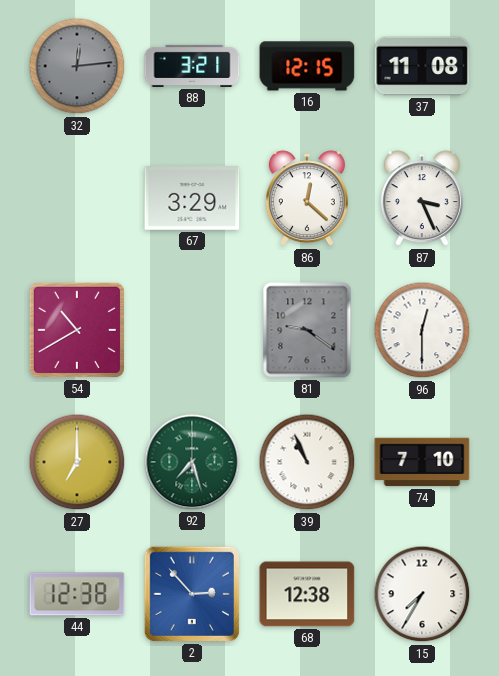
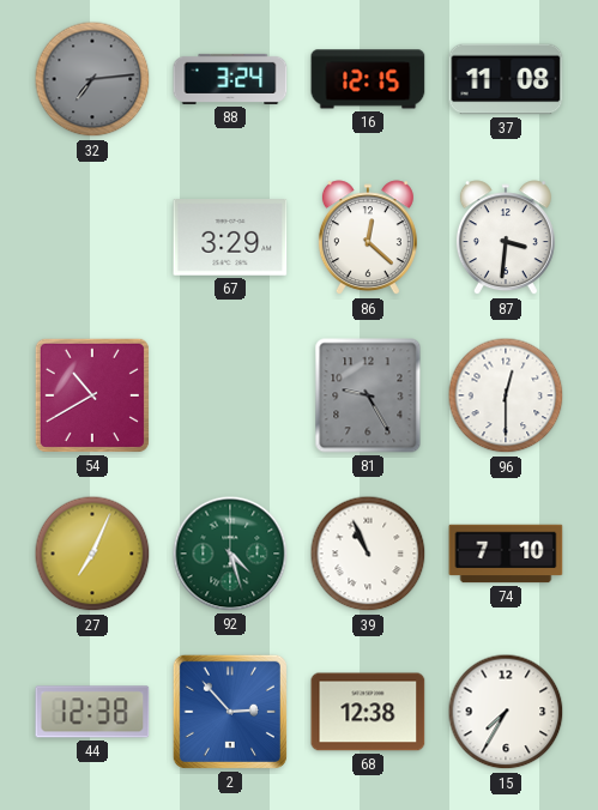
32: 12:14 -> 7:14
88: 3:21 -> 3:24
87: 3:26 -> 3:31
81: 9:21 -> 9:25
27: 7:00 -> 7:04
92: 7:27 -> 4:27
